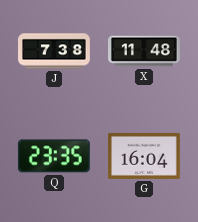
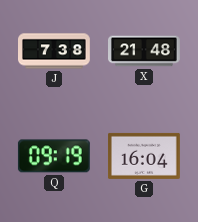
X: 11:48 -> 21:48
Q: 23:35 -> 09:19
